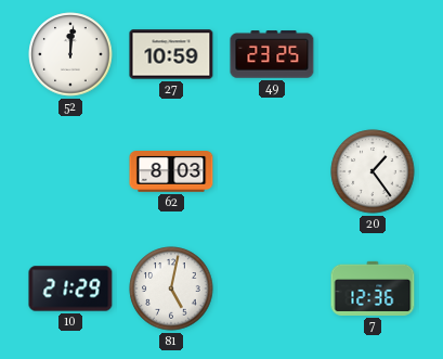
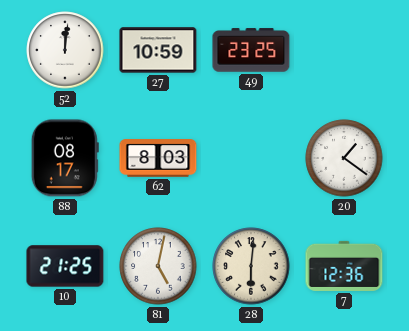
88: none -> 08:17
20: 1:24 -> 1:21
10: 21:29 -> 21:25
28: none -> 6:01
